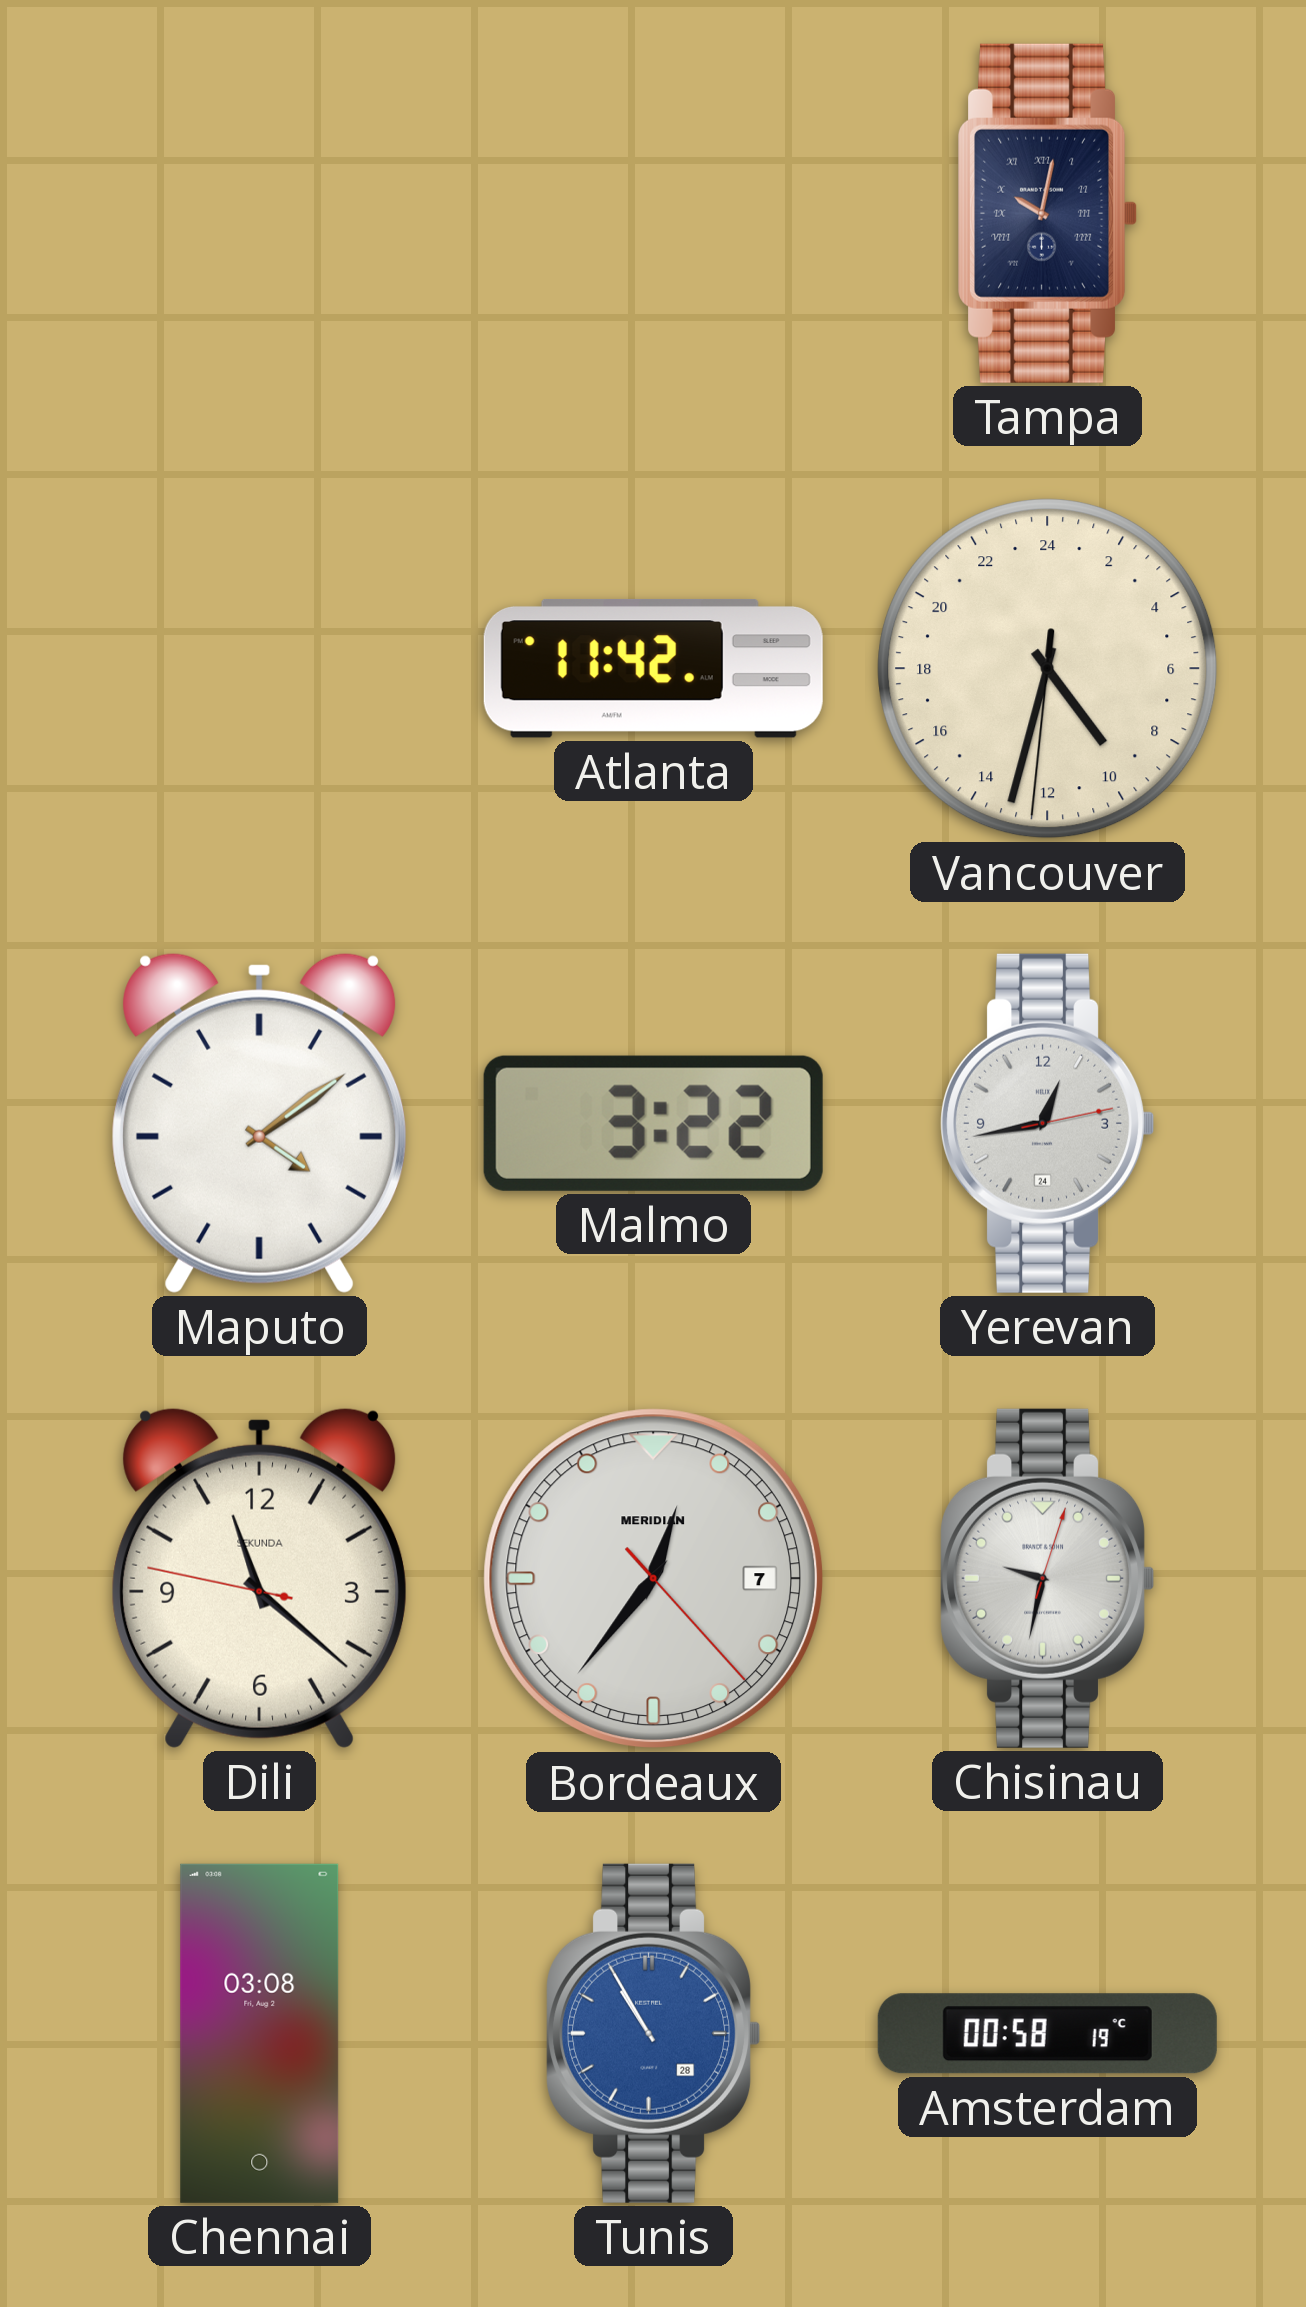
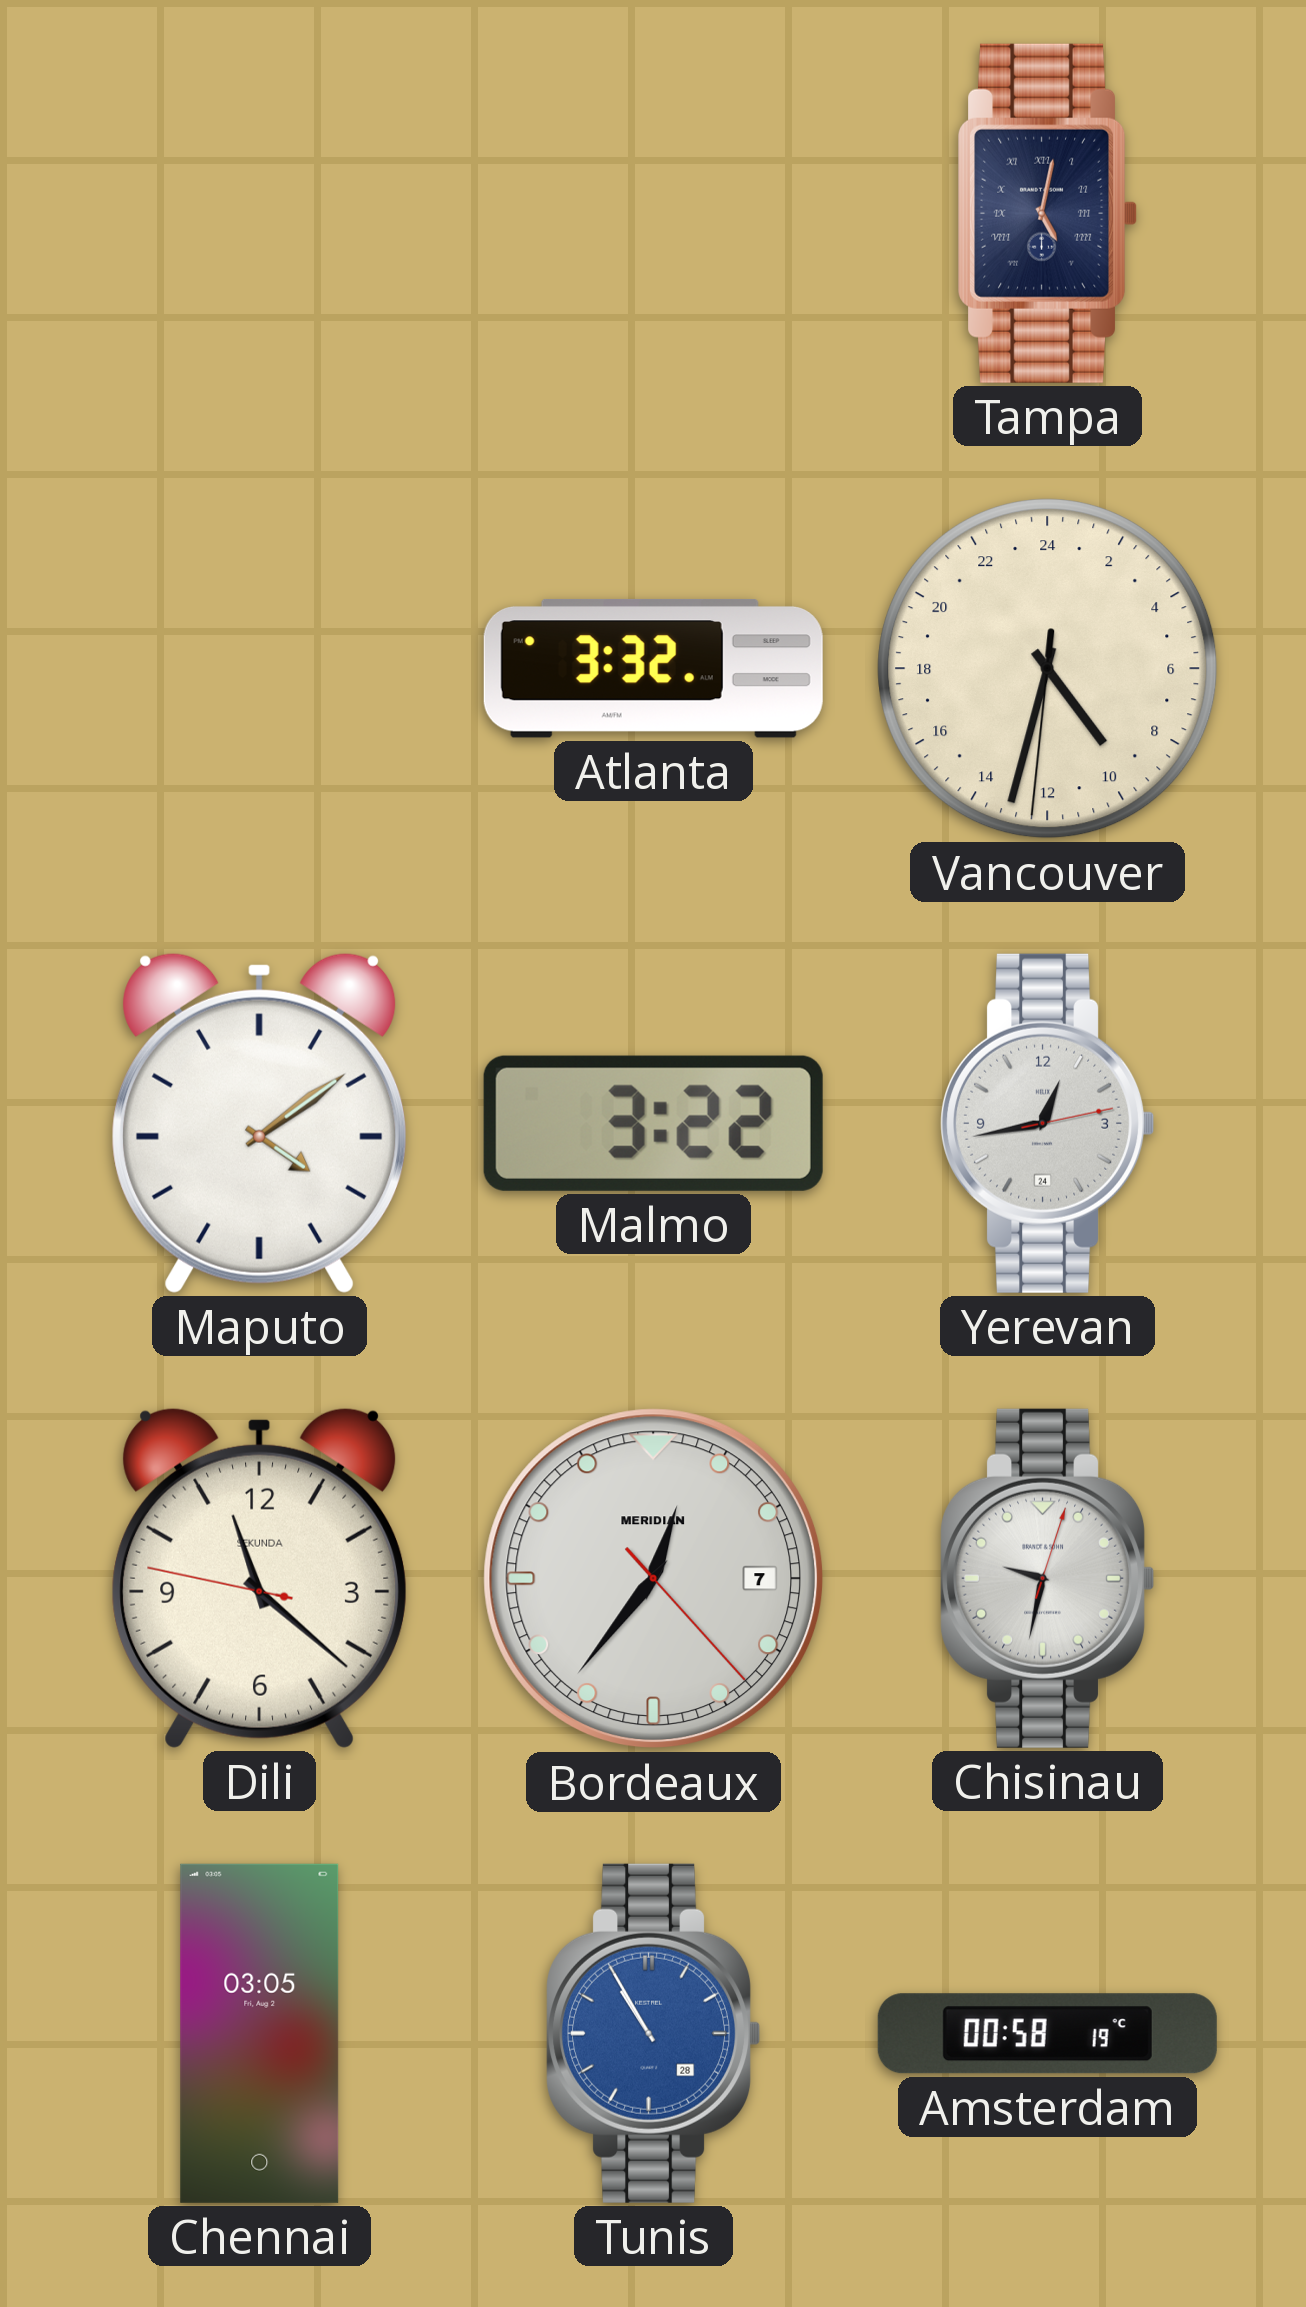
Tampa: 10:02 -> 5:02
Atlanta: 11:42 -> 3:32
Chennai: 03:08 -> 03:05
